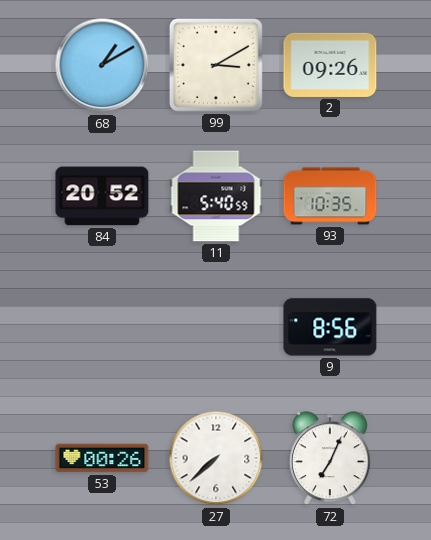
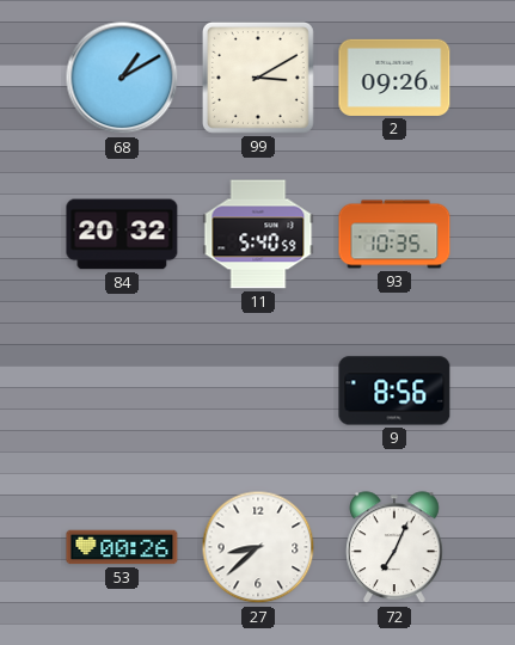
84: 20:52 -> 20:32
27: 7:38 -> 8:38
